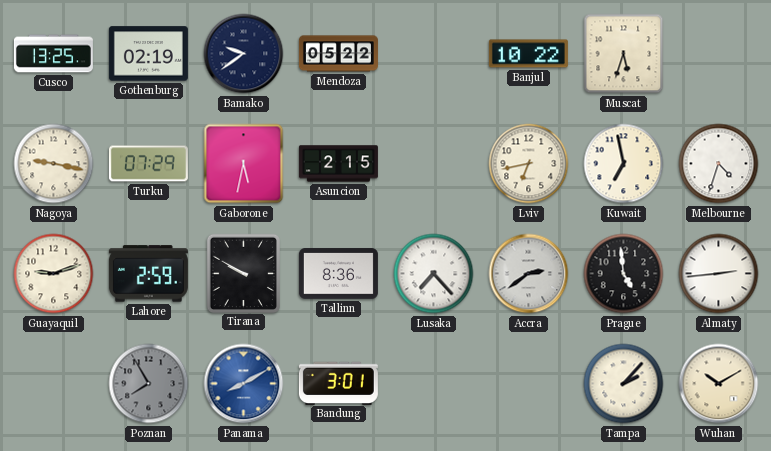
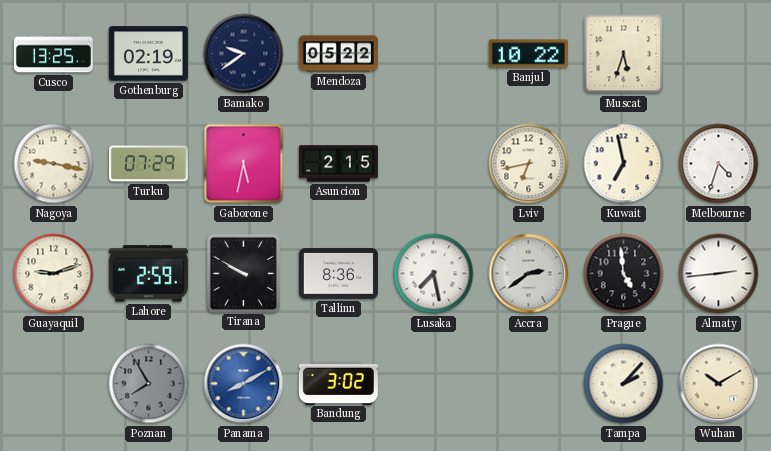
Lusaka: 7:23 -> 7:28
Bandung: 3:01 -> 3:02
